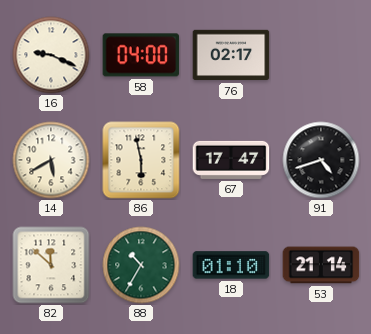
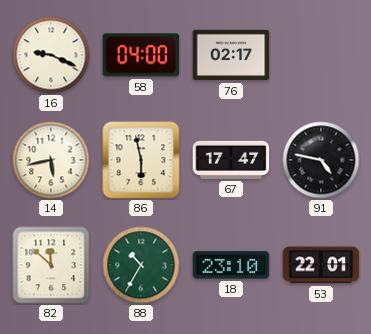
14: 5:40 -> 5:43
91: 4:42 -> 4:47
18: 01:10 -> 23:10
53: 21:14 -> 22:01
